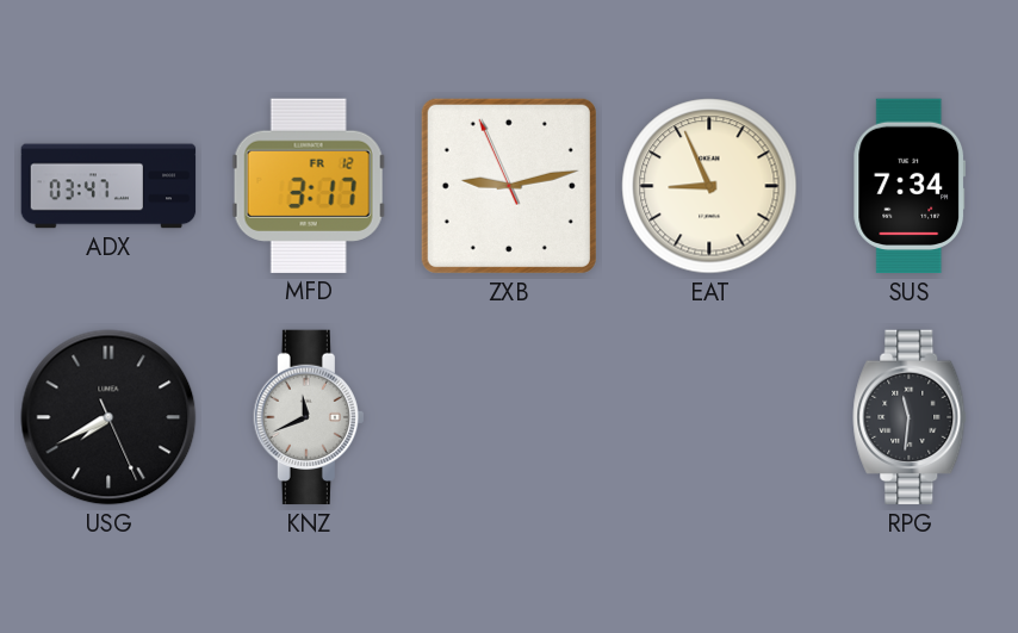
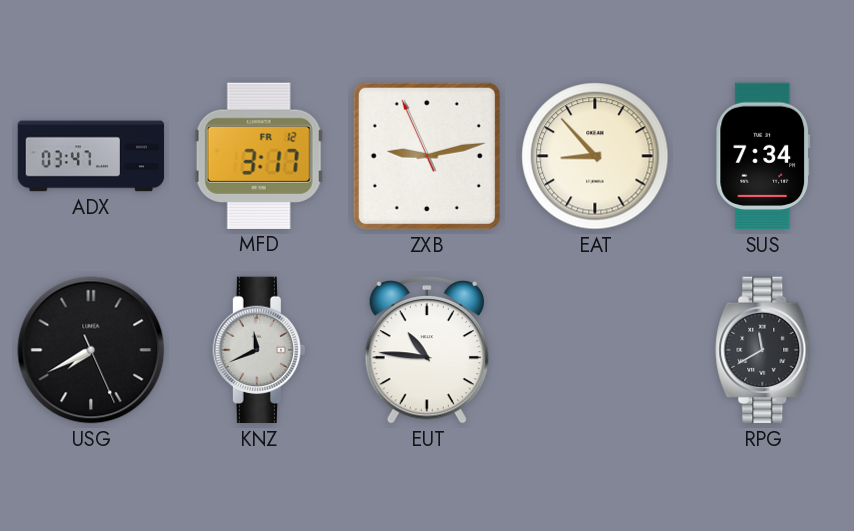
EAT: 8:56 -> 8:53
EUT: none -> 10:46
RPG: 11:31 -> 11:40
